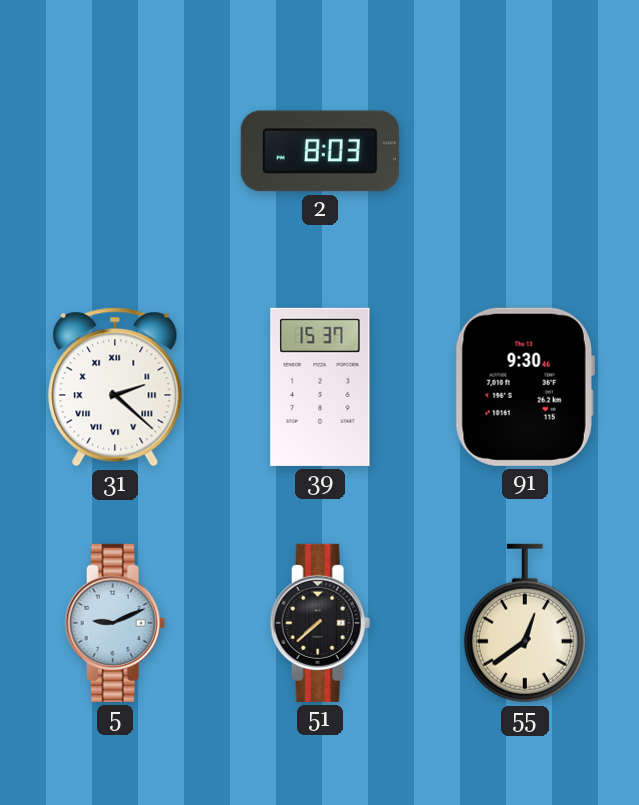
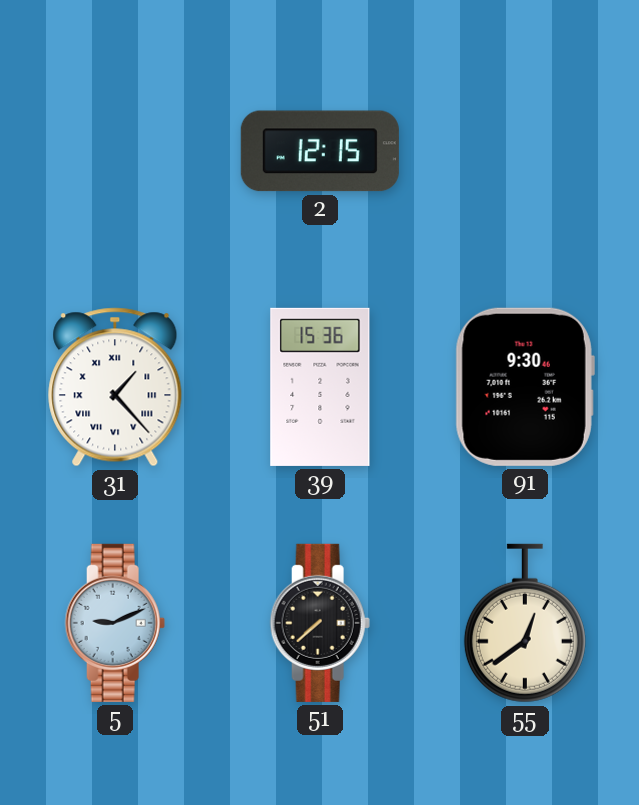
2: 8:03 -> 12:15
31: 2:22 -> 1:23
39: 15:37 -> 15:36
